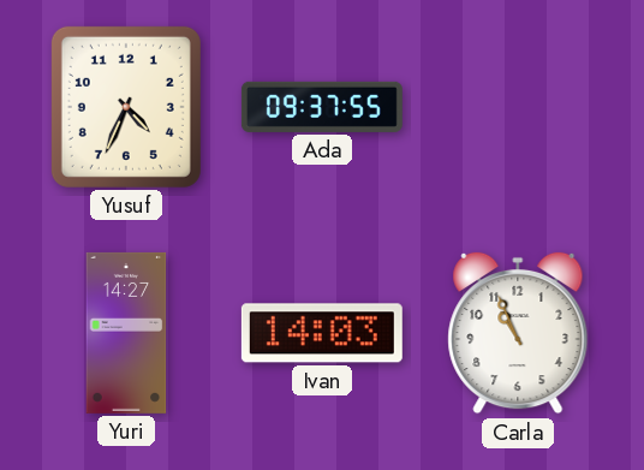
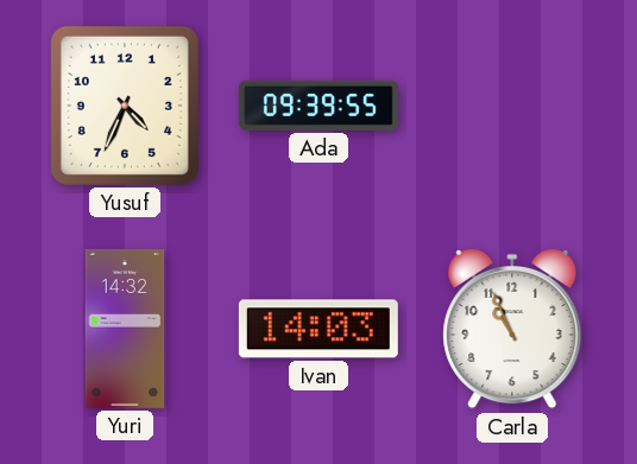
Ada: 09:37 -> 09:39
Yuri: 14:27 -> 14:32
